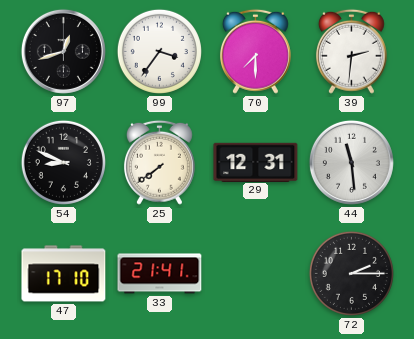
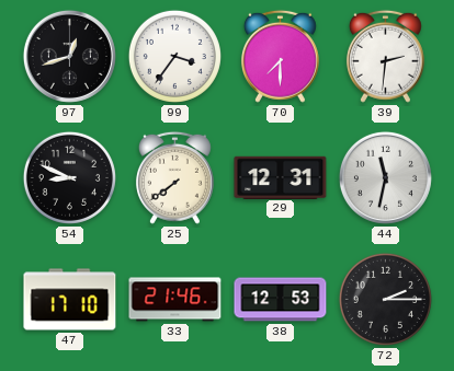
44: 11:29 -> 11:32
33: 21:41 -> 21:46
38: none -> 12:53
